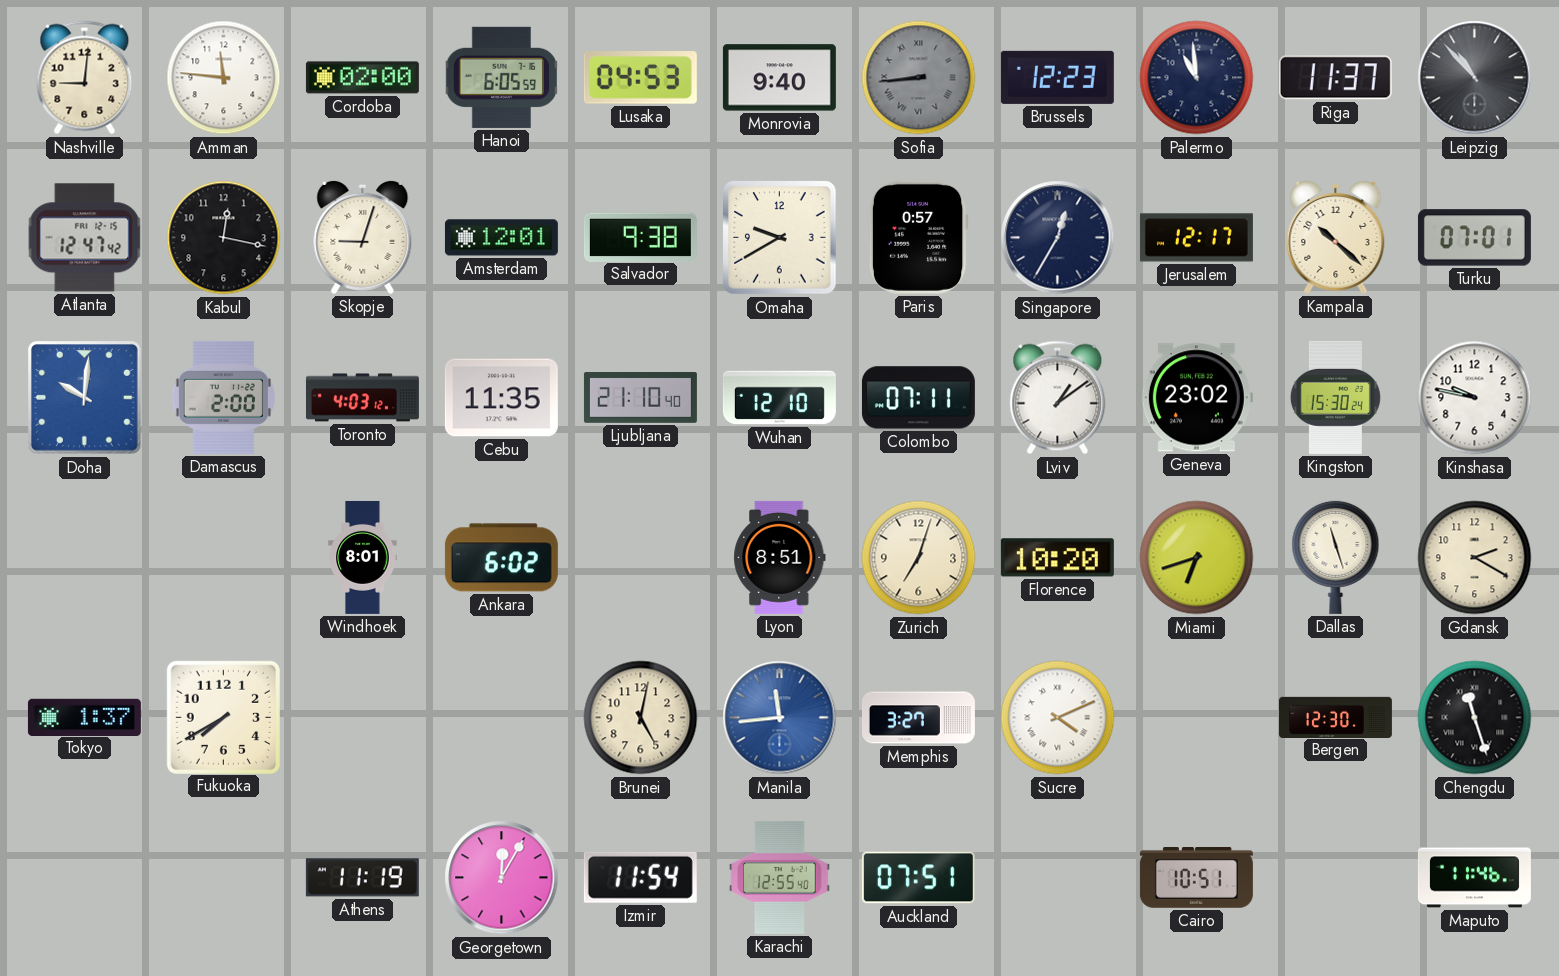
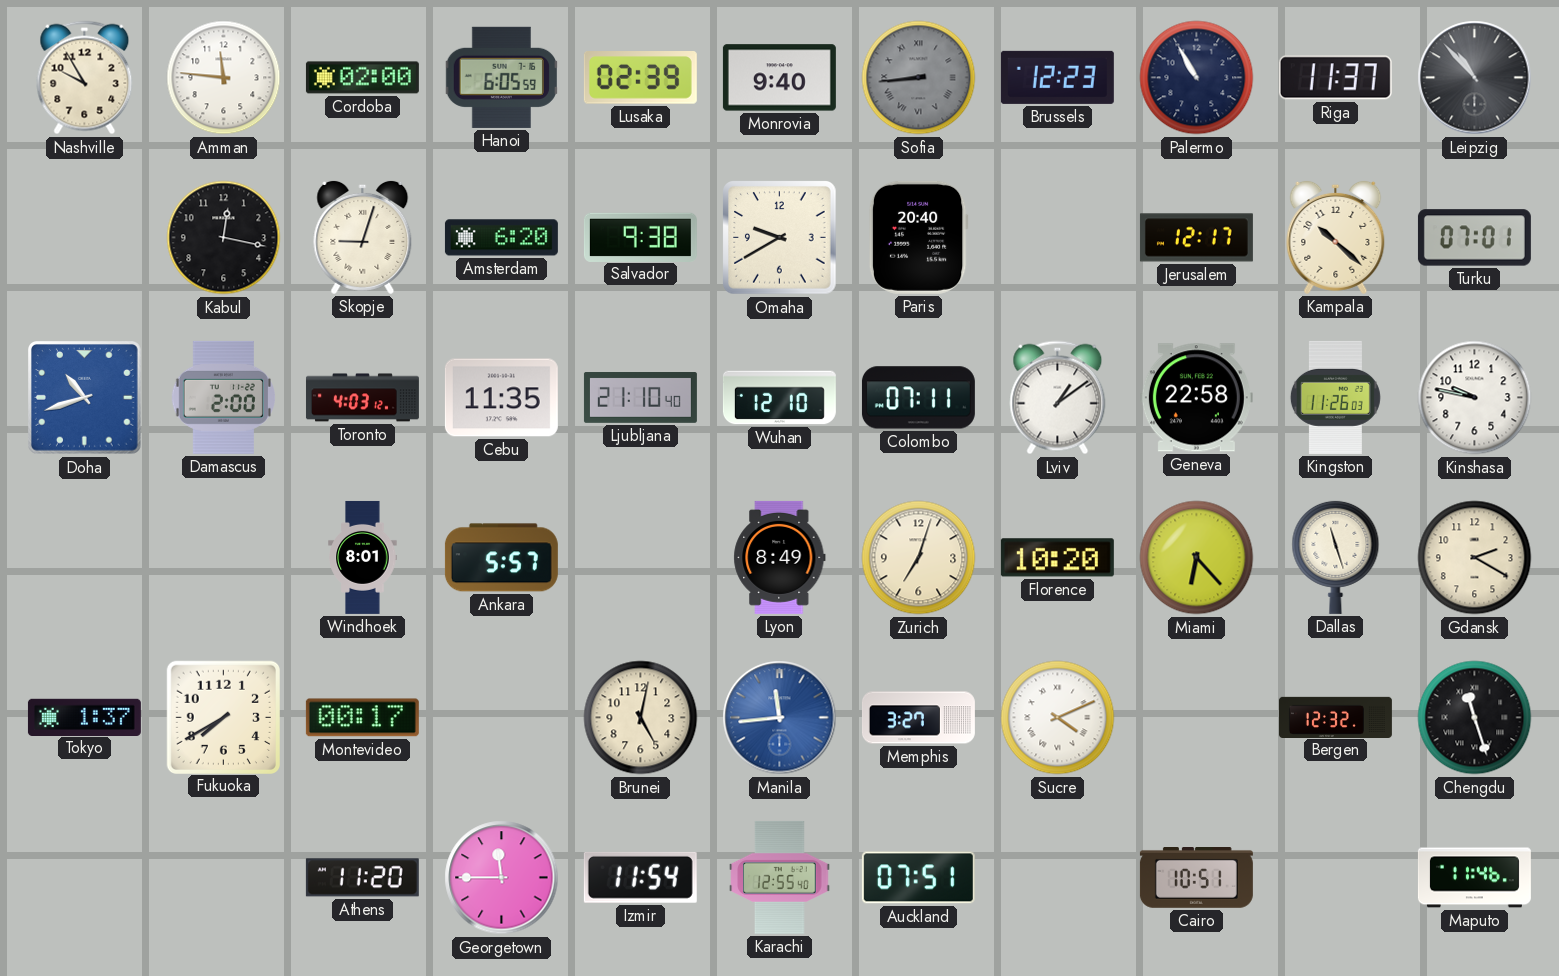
Nashville: 9:01 -> 9:55
Lusaka: 04:53 -> 02:39
Palermo: 10:59 -> 10:55
Atlanta: 12:47 -> none
Amsterdam: 12:01 -> 6:20
Paris: 0:57 -> 20:40
Singapore: 12:35 -> none
Doha: 10:01 -> 10:42
Geneva: 23:02 -> 22:58
Kingston: 15:30 -> 11:26
Ankara: 6:02 -> 5:57
Lyon: 8:51 -> 8:49
Miami: 6:42 -> 6:23
Montevideo: none -> 00:17
Bergen: 12:30 -> 12:32
Athens: 11:19 -> 11:20
Georgetown: 12:05 -> 11:45
